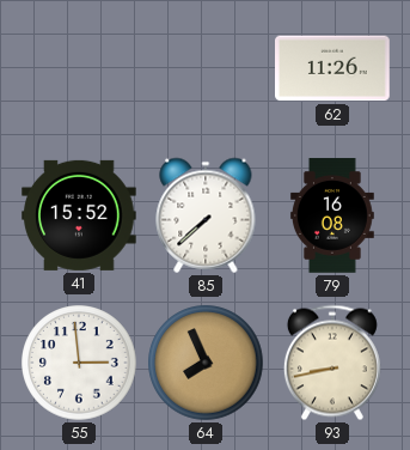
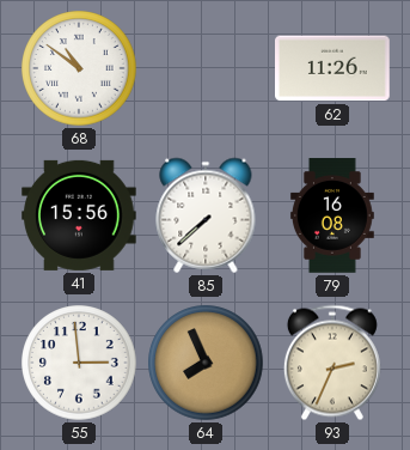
68: none -> 10:51
41: 15:52 -> 15:56
93: 8:43 -> 2:34
